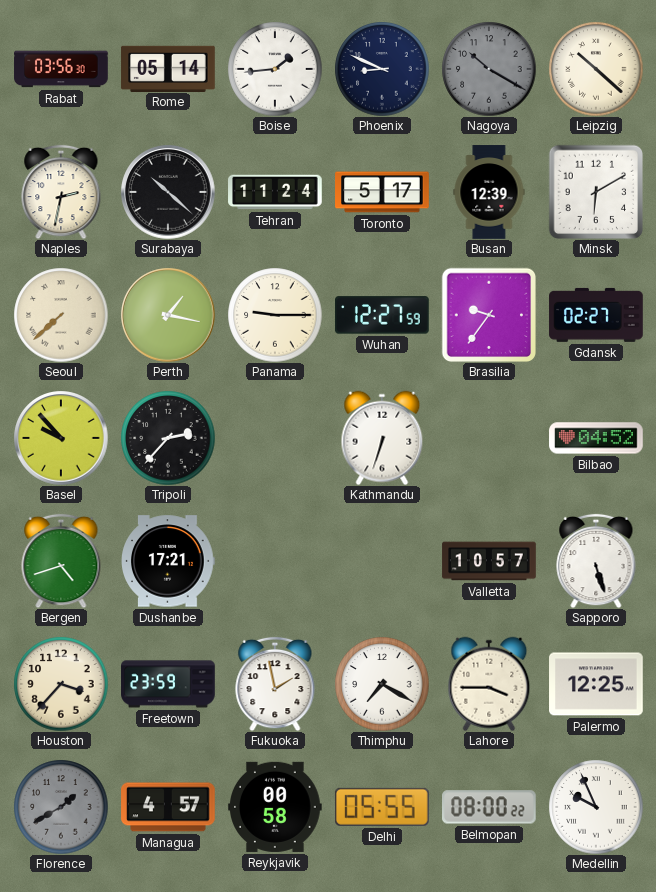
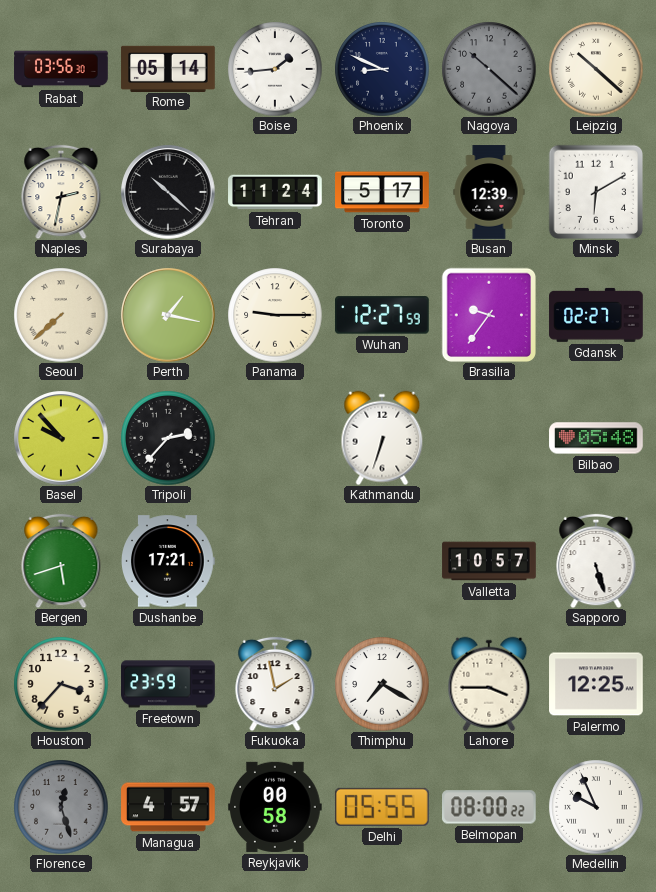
Nagoya: 10:20 -> 10:22
Bilbao: 04:52 -> 05:48
Bergen: 4:42 -> 5:42
Florence: 1:40 -> 12:27
